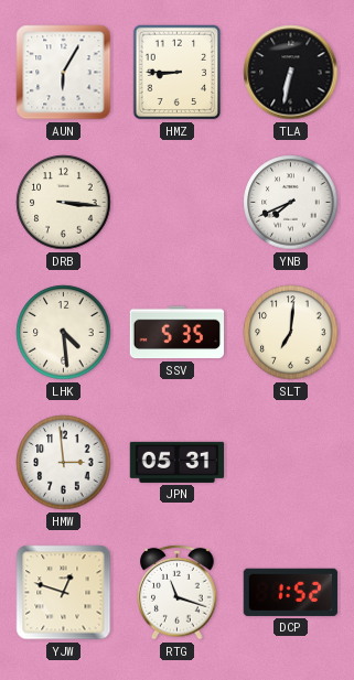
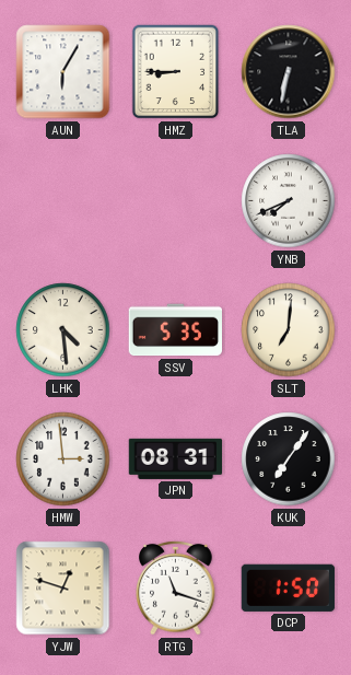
DRB: 3:16 -> none
JPN: 05:31 -> 08:31
KUK: none -> 7:06
DCP: 1:52 -> 1:50
